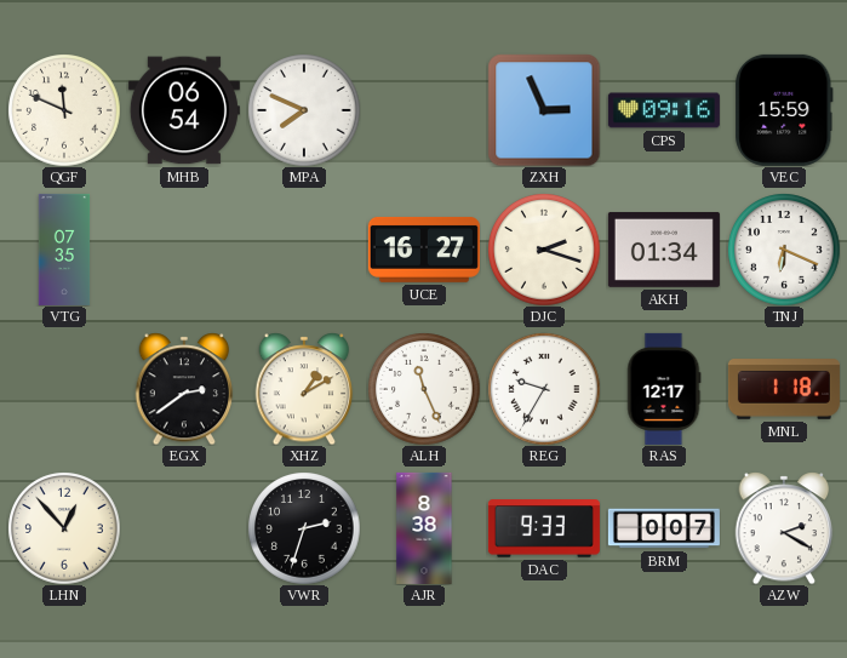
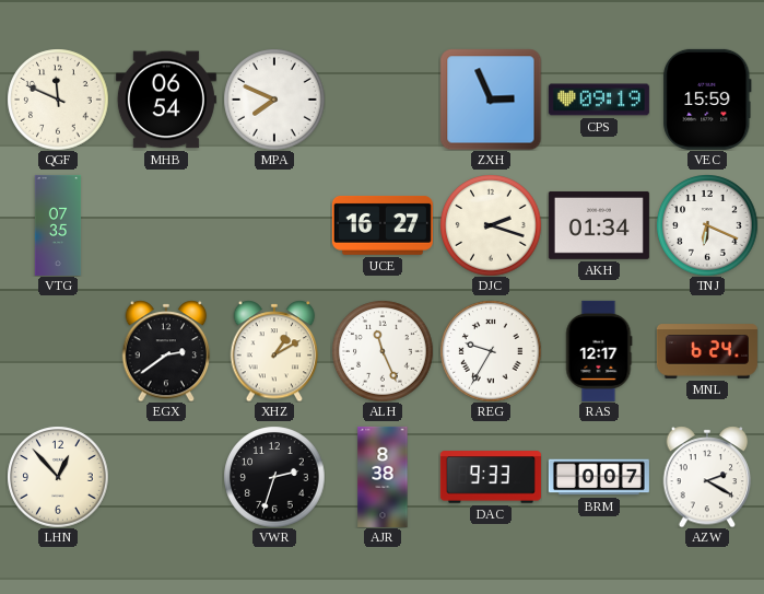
CPS: 09:16 -> 09:19
MNL: 1:18 -> 6:24
